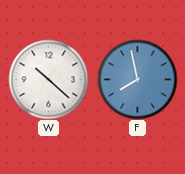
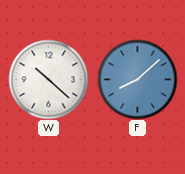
F: 7:58 -> 8:08
